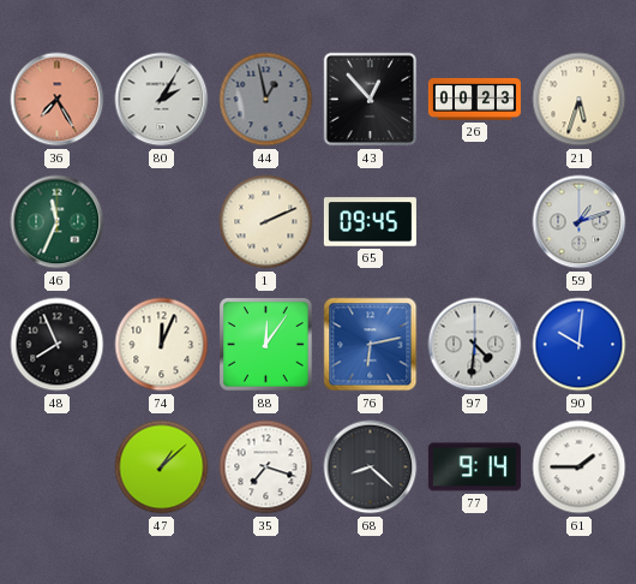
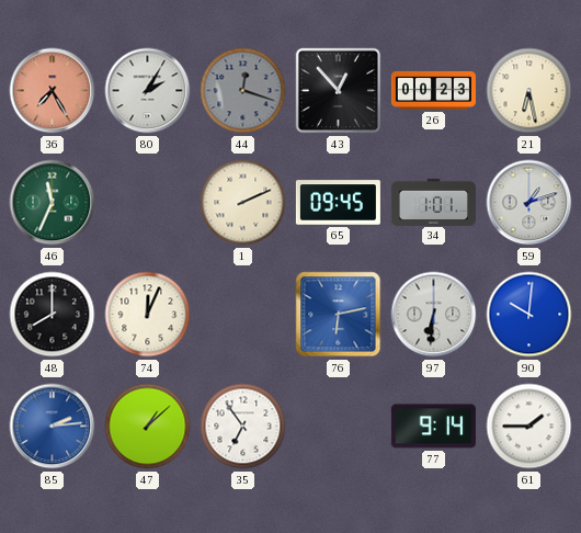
44: 12:58 -> 12:18
21: 5:33 -> 6:28
34: none -> 1:01
48: 7:56 -> 8:00
88: 12:06 -> none
97: 4:31 -> 6:31
85: none -> 2:14
35: 7:18 -> 6:54
68: 8:22 -> none
